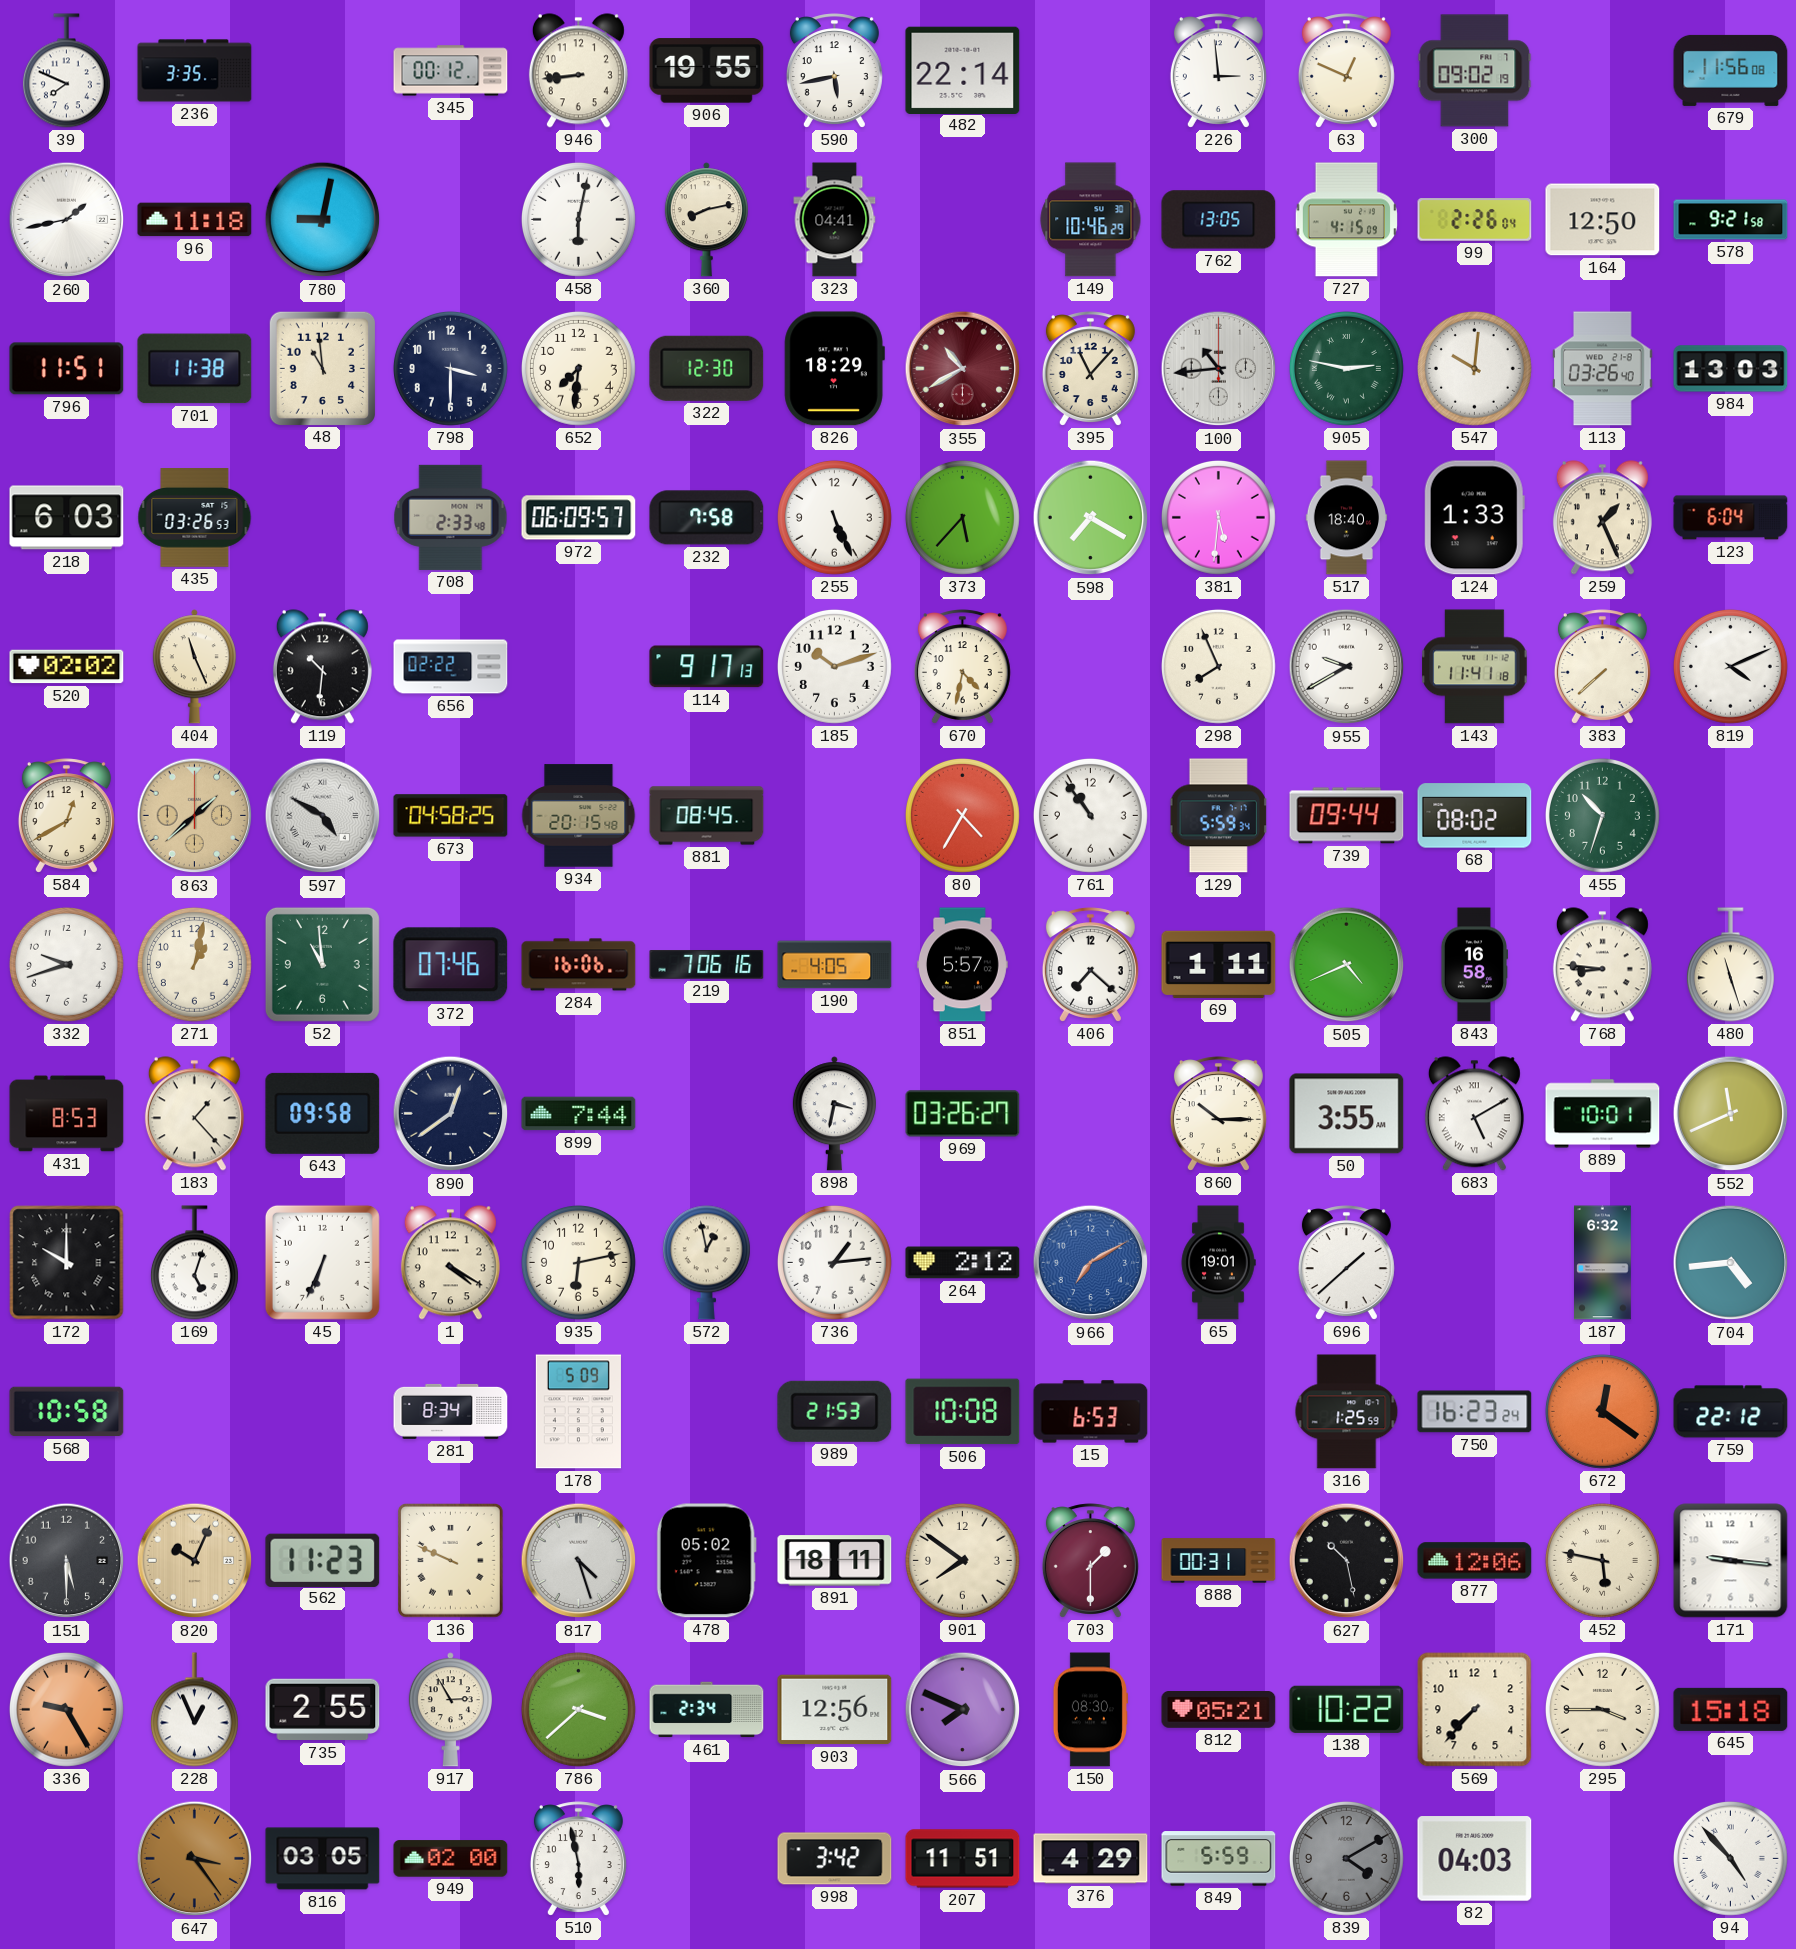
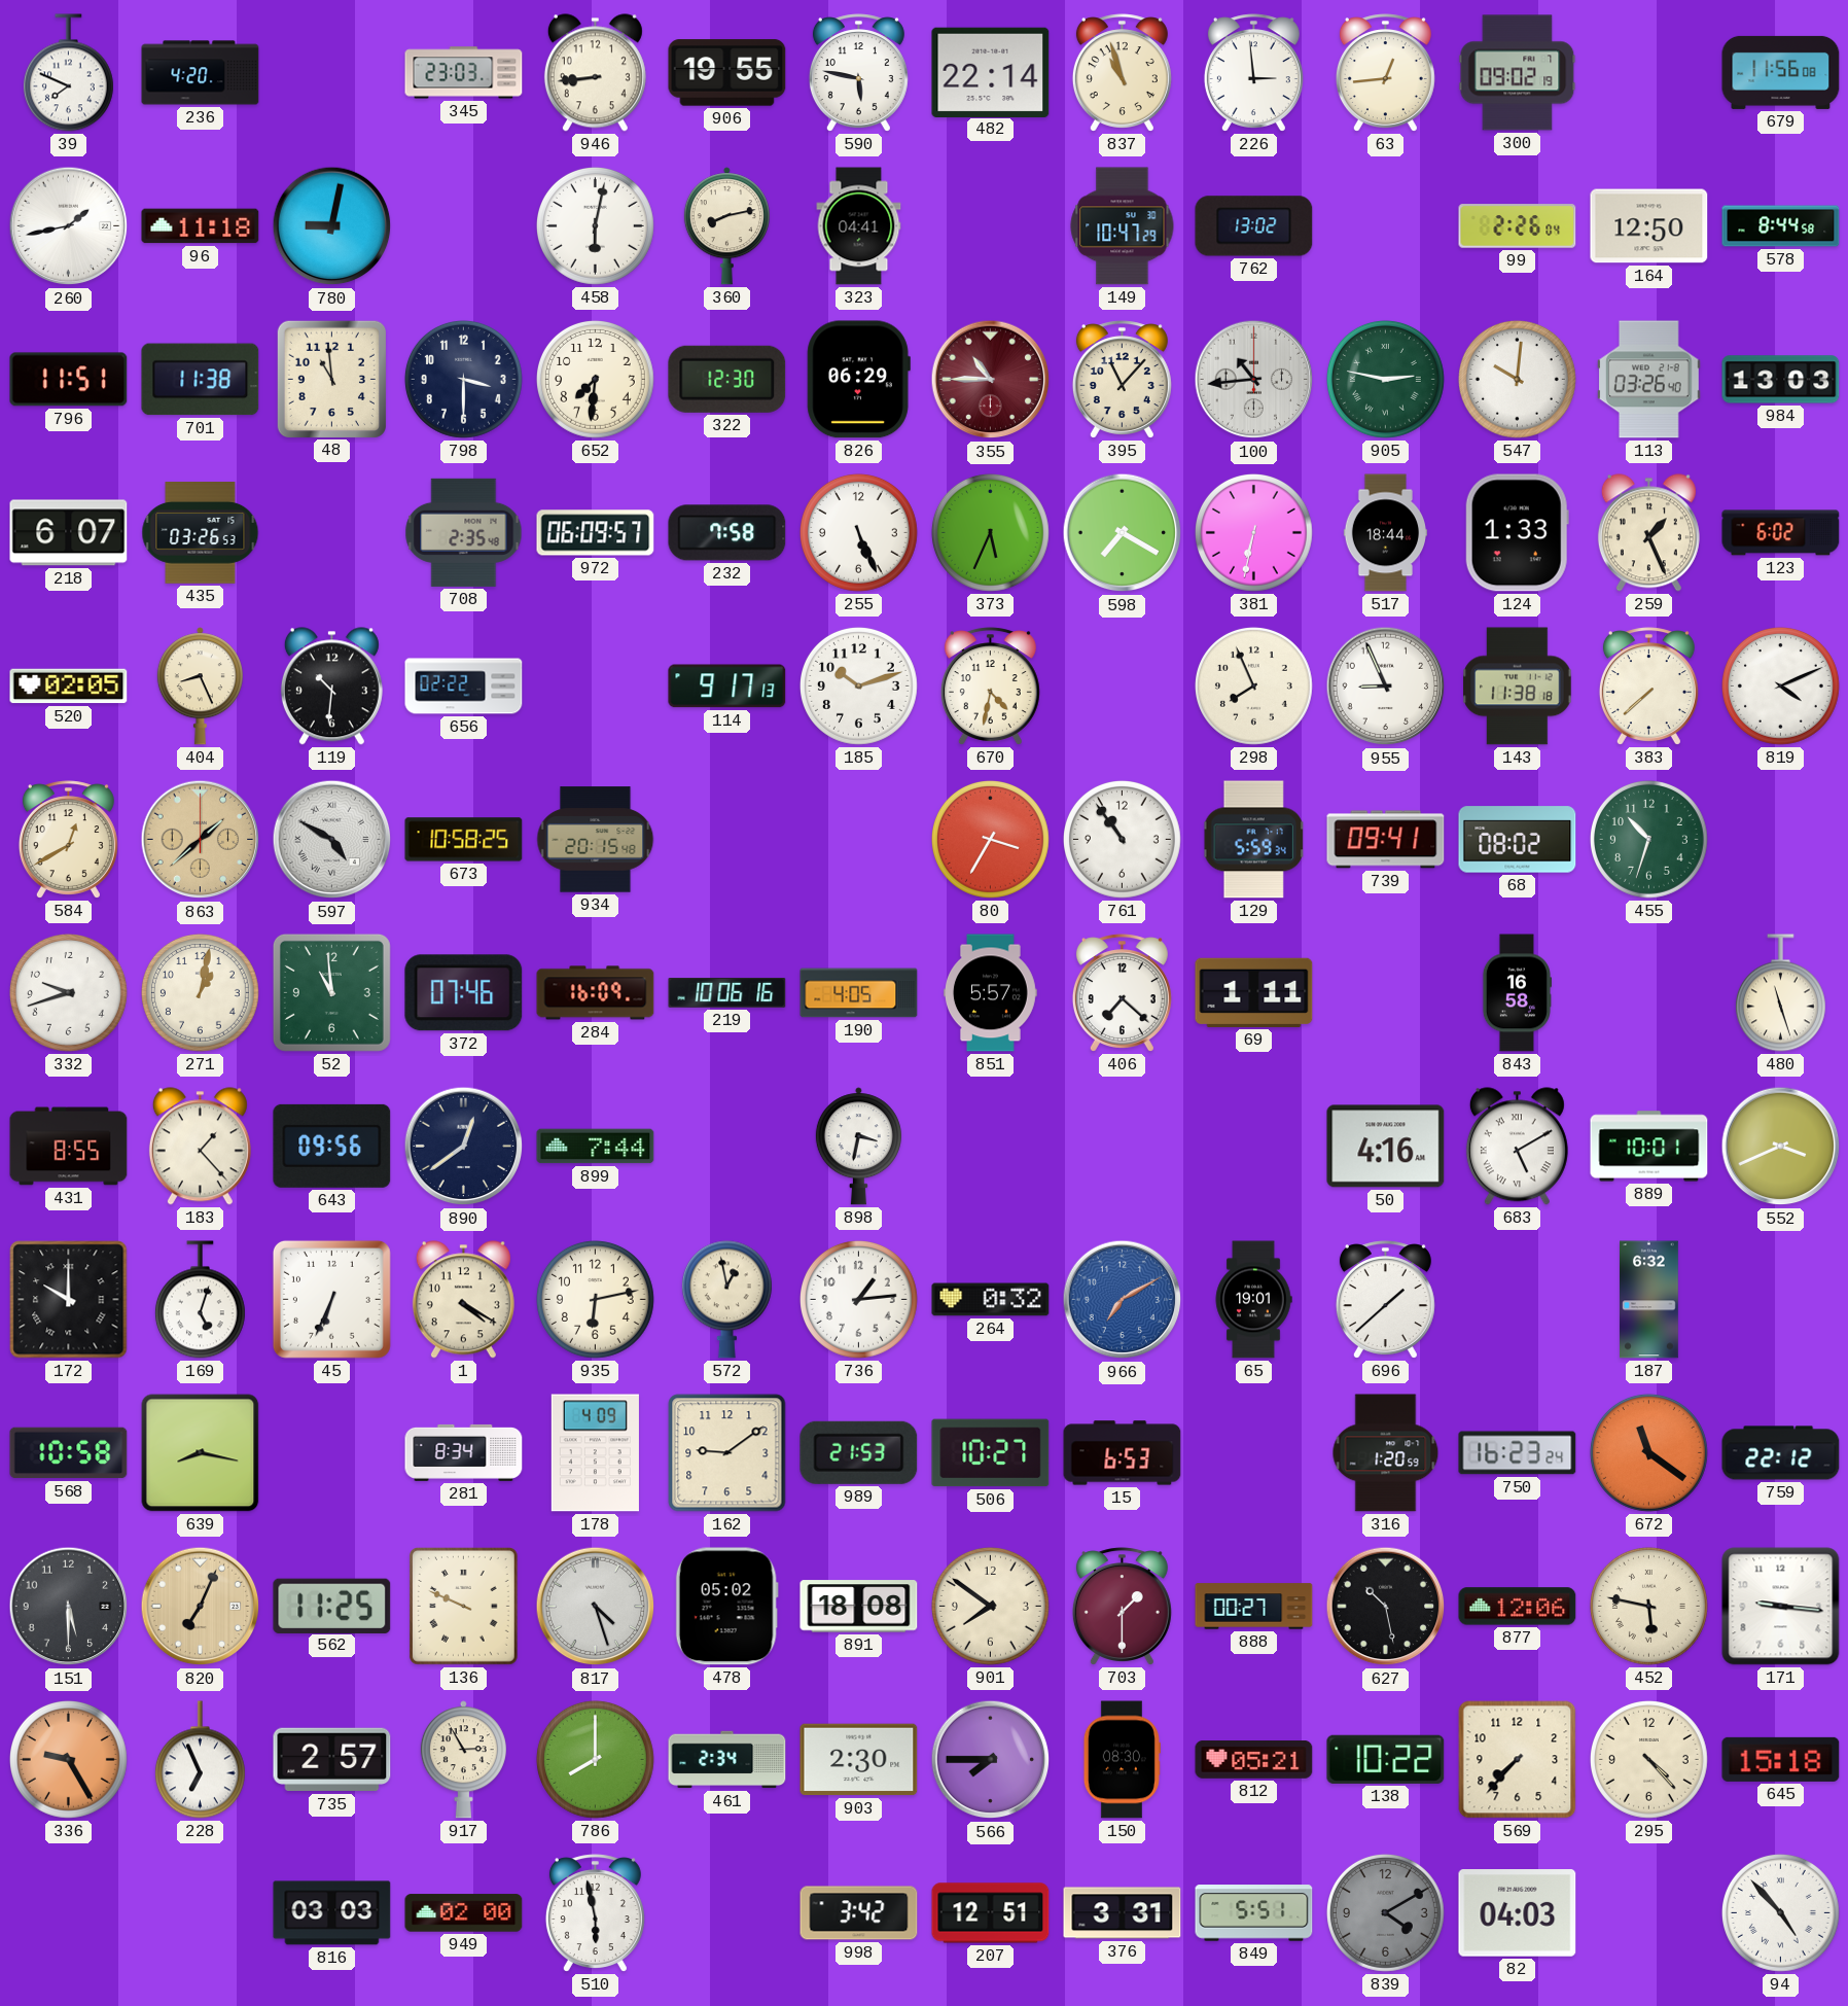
236: 3:35 -> 4:20
345: 00:12 -> 23:03
590: 5:43 -> 5:47
837: none -> 10:57
63: 12:49 -> 12:44
149: 10:46 -> 10:47
762: 13:05 -> 13:02
727: 4:15 -> none
578: 9:21 -> 8:44
826: 18:29 -> 06:29
355: 10:40 -> 10:45
218: 6:03 -> 6:07
708: 2:33 -> 2:35
373: 5:37 -> 5:34
381: 5:31 -> 6:32
517: 18:40 -> 18:44
123: 6:04 -> 6:02
520: 02:02 -> 02:05
404: 11:26 -> 8:26
955: 9:40 -> 8:56
143: 11:41 -> 11:38
673: 04:58 -> 10:58
881: 08:45 -> none
80: 4:35 -> 3:35
739: 09:44 -> 09:41
284: 16:06 -> 16:09
219: 7:06 -> 10:06
505: 4:41 -> none
768: 8:46 -> none
431: 8:53 -> 8:55
643: 09:58 -> 09:56
969: 03:26 -> none
860: 10:15 -> none
50: 3:55 -> 4:16
552: 11:41 -> 3:41
264: 2:12 -> 0:32
704: 4:44 -> none
639: none -> 8:17
178: 5:09 -> 4:09
162: none -> 9:09
506: 10:08 -> 10:27
316: 1:25 -> 1:20
672: 12:21 -> 11:21
820: 10:04 -> 7:04
562: 11:23 -> 11:25
891: 18:11 -> 18:08
888: 00:31 -> 00:27
228: 12:56 -> 6:56
735: 2:55 -> 2:57
786: 3:38 -> 8:00
903: 12:56 -> 2:30
566: 7:49 -> 7:45
295: 3:45 -> 4:23
647: 3:24 -> none
816: 03:05 -> 03:03
207: 11:51 -> 12:51
376: 4:29 -> 3:31
849: 5:59 -> 5:51
